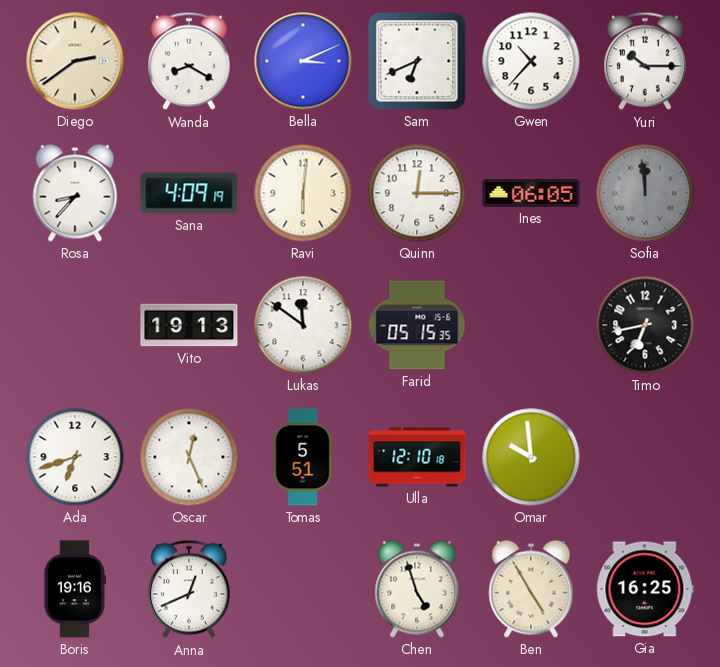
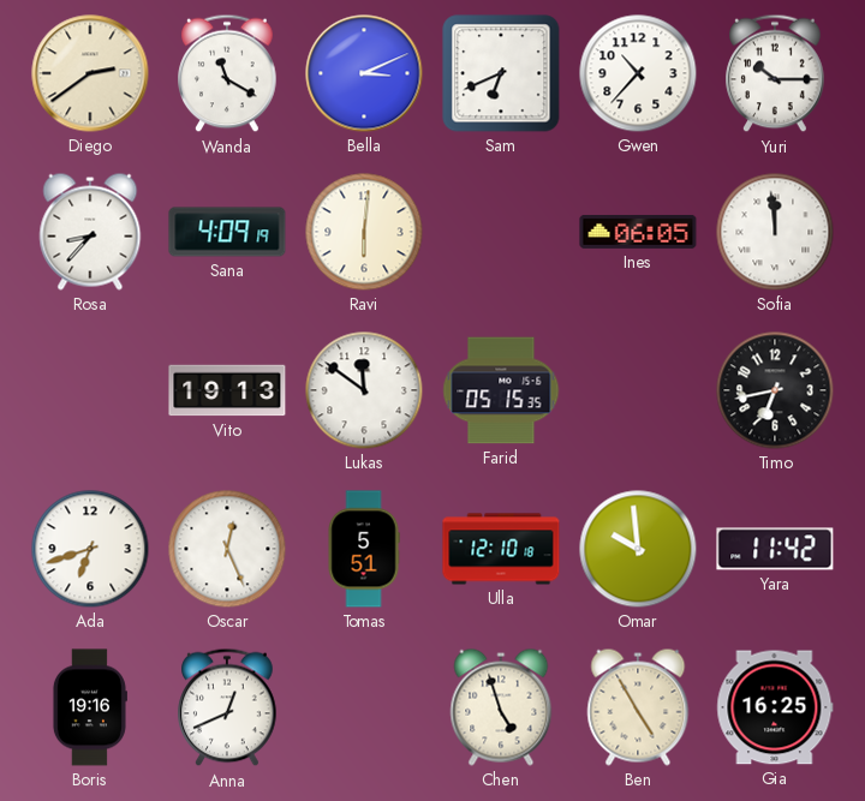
Wanda: 8:20 -> 11:20
Quinn: 12:15 -> none
Sofia dial: grey -> white
Yara: none -> 11:42
